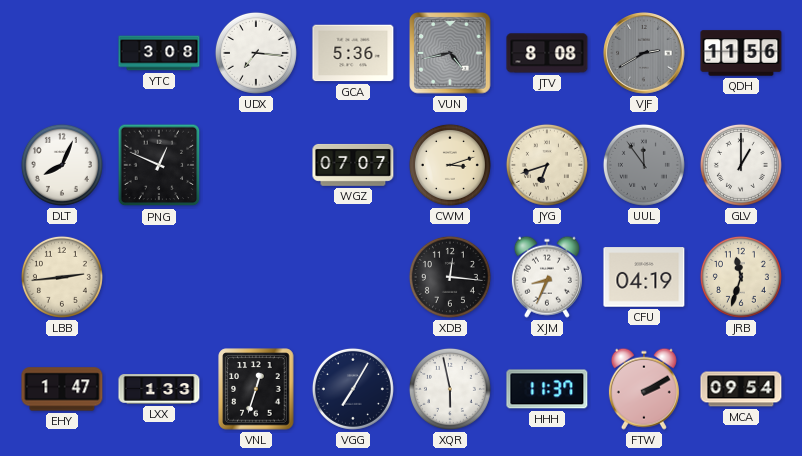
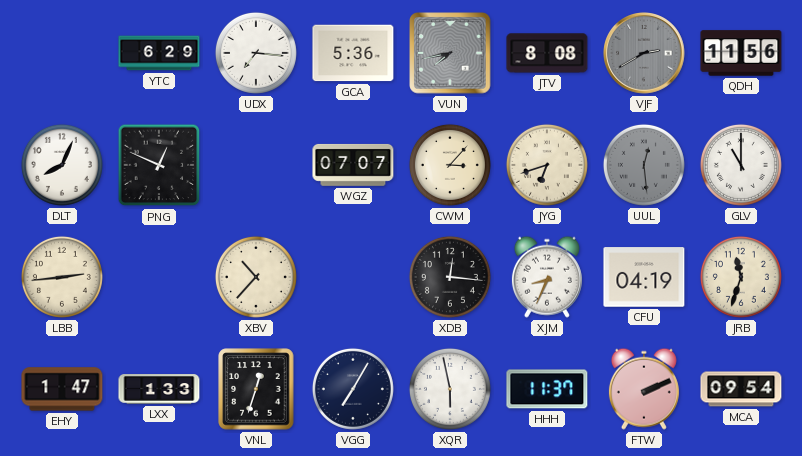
YTC: 3:08 -> 6:29
VUN: 4:43 -> 7:43
CWM: 3:12 -> 3:07
UUL: 11:54 -> 12:29
GLV: 1:00 -> 11:00
XBV: none -> 10:37
FTW: 2:10 -> 2:11
